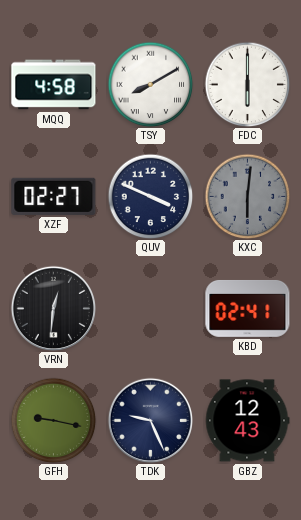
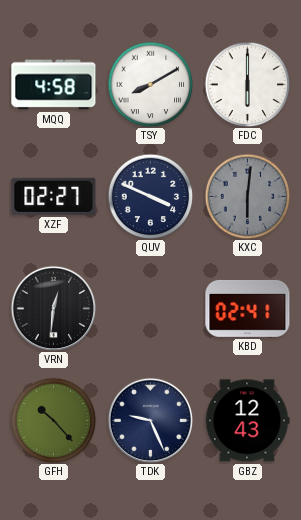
GFH: 9:17 -> 10:23
